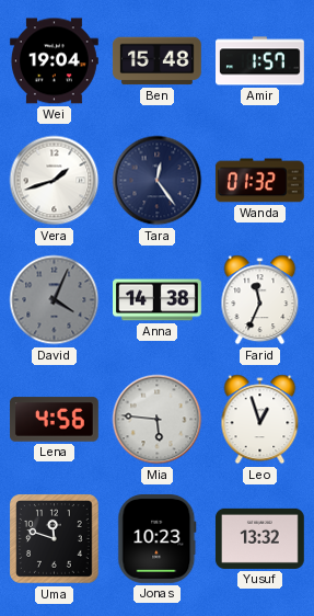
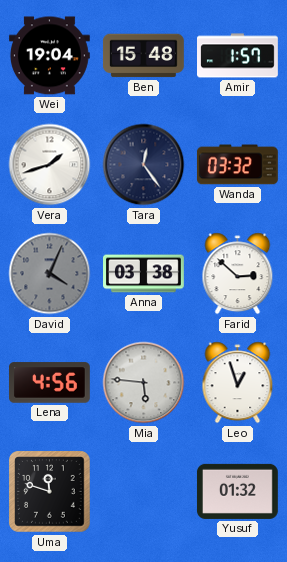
Wanda: 01:32 -> 03:32
Anna: 14:38 -> 03:38
Farid: 11:34 -> 2:52
Jonas: 10:23 -> none
Yusuf: 13:32 -> 01:32
